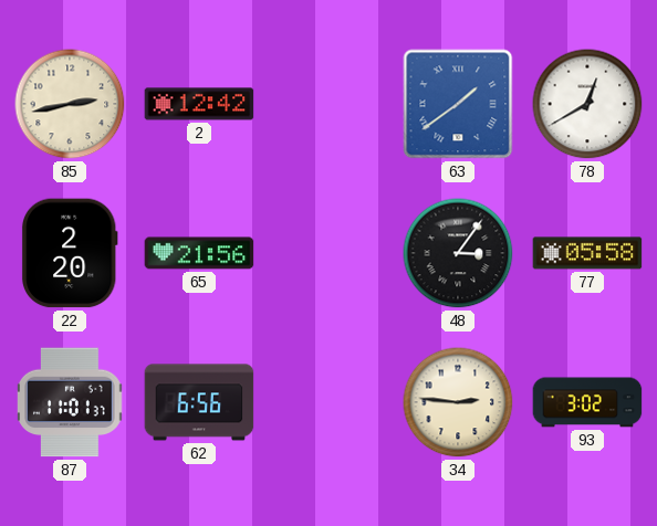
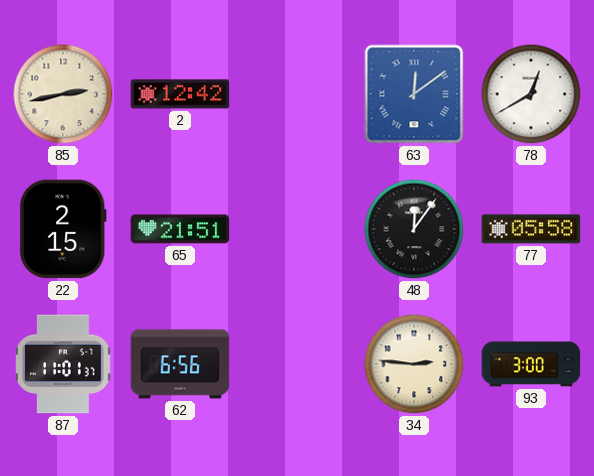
63: 1:39 -> 12:09
22: 2:20 -> 2:15
65: 21:56 -> 21:51
48: 3:06 -> 12:06
93: 3:02 -> 3:00
